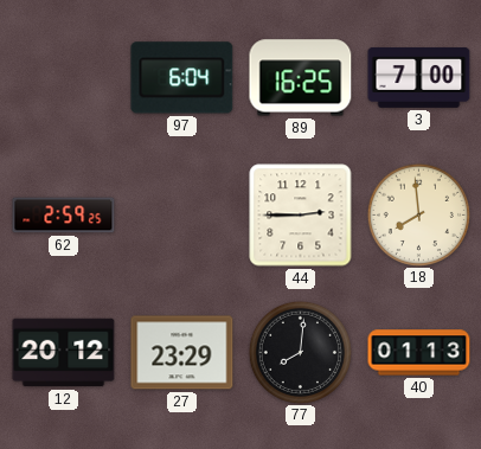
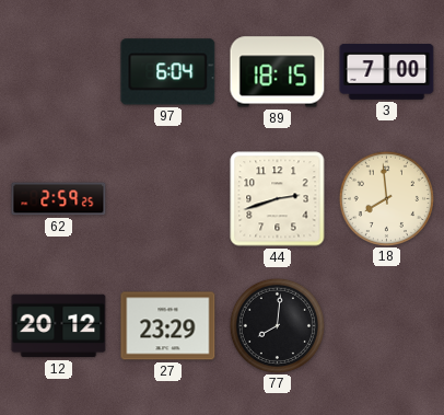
89: 16:25 -> 18:15
44: 2:45 -> 2:42
40: 01:13 -> none
